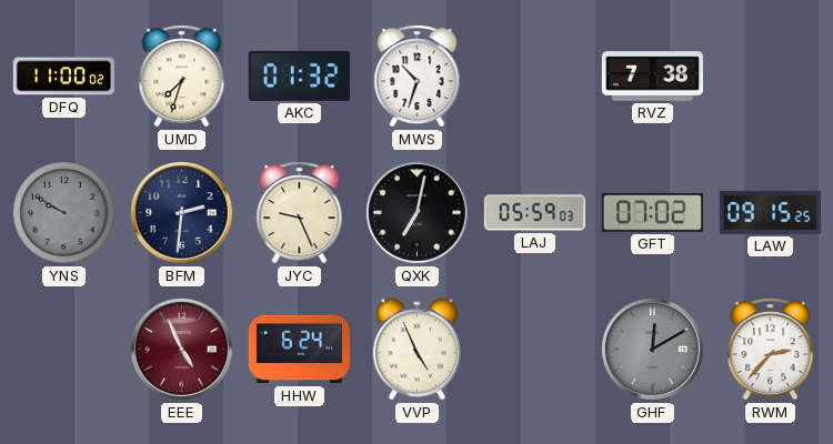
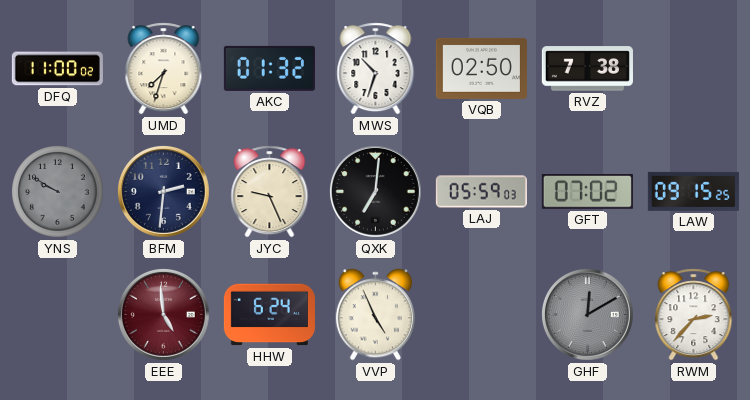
VQB: none -> 02:50
QXK: 7:02 -> 7:01
EEE: 4:56 -> 4:59
